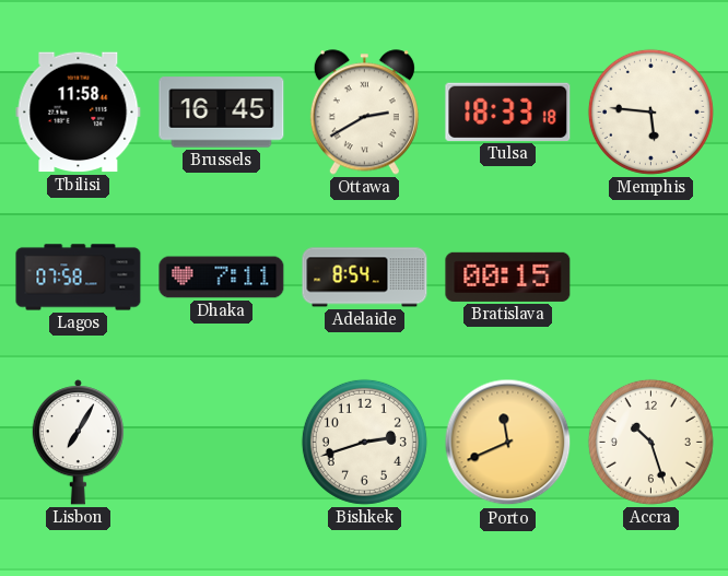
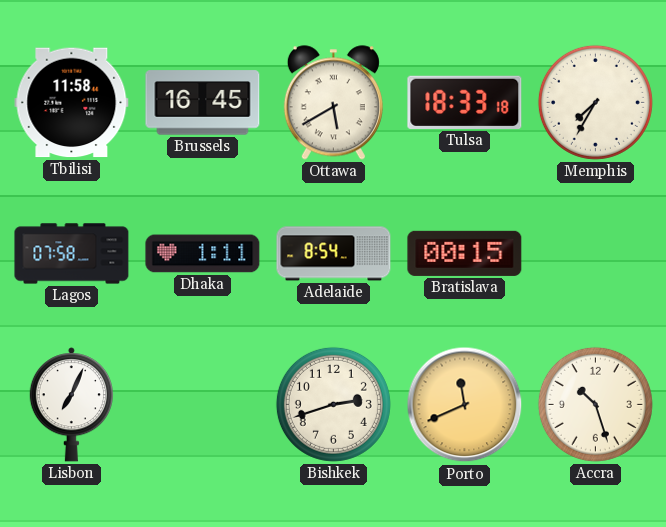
Ottawa: 2:40 -> 5:40
Memphis: 5:46 -> 7:35
Dhaka: 7:11 -> 1:11
Lisbon: 7:05 -> 7:04
